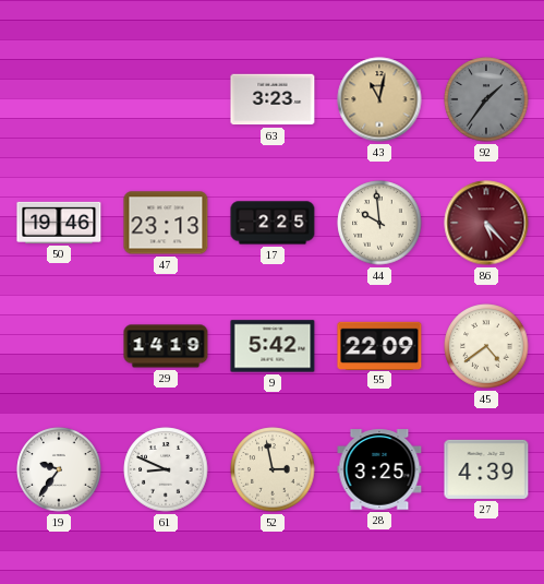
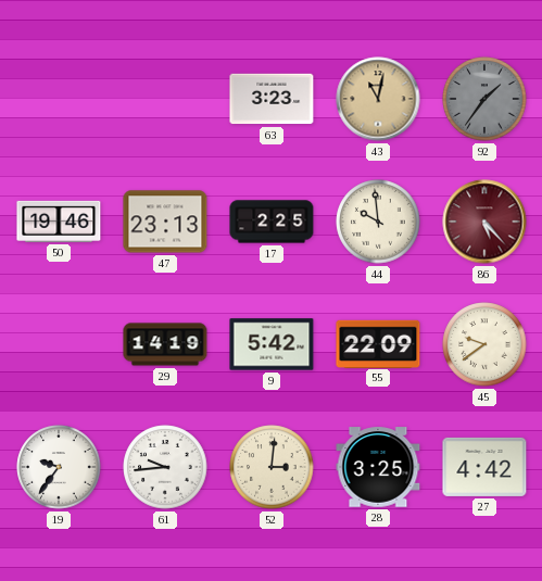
45: 4:39 -> 9:39
61: 8:49 -> 9:44
52: 2:58 -> 3:01
27: 4:39 -> 4:42
